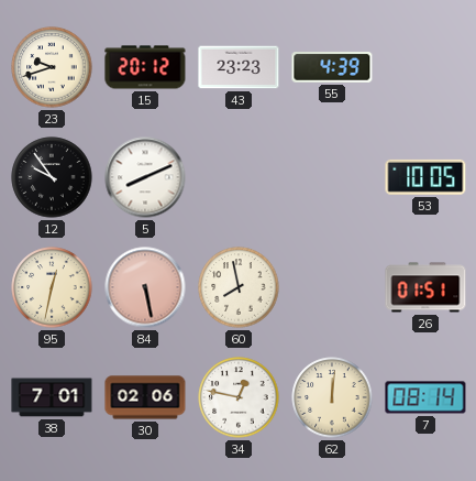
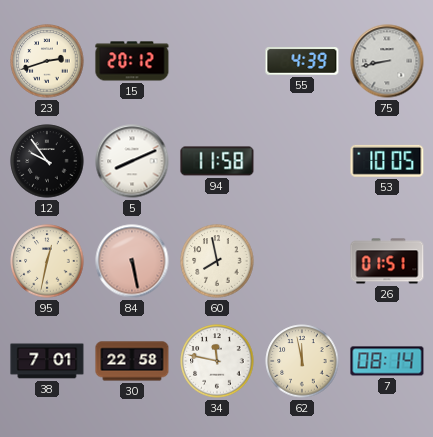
23: 9:42 -> 2:42
43: 23:23 -> none
75: none -> 8:43
94: none -> 11:58
30: 02:06 -> 22:58
34: 12:47 -> 11:47
62: 12:01 -> 11:58
